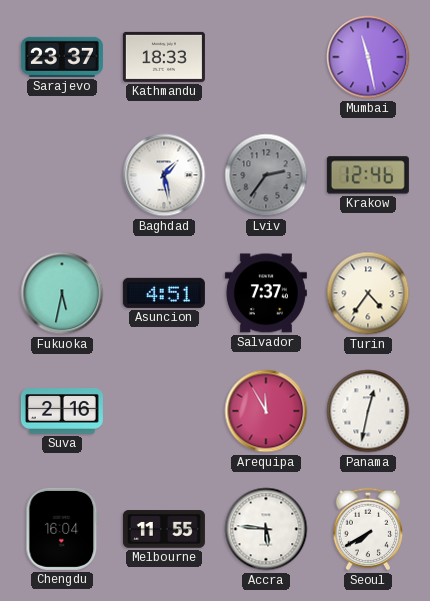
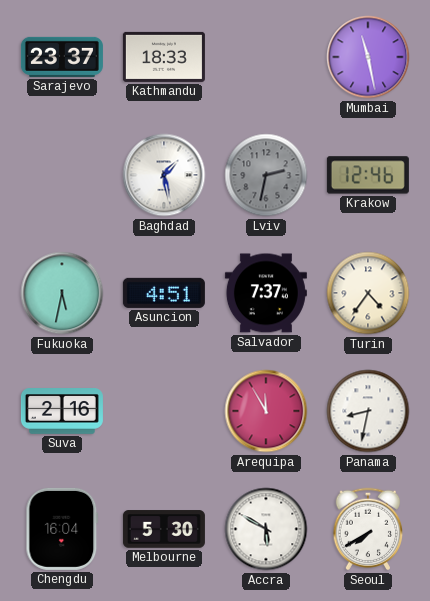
Lviv: 2:36 -> 2:32
Panama: 12:32 -> 8:32
Melbourne: 11:55 -> 5:30
Accra: 5:46 -> 5:50
